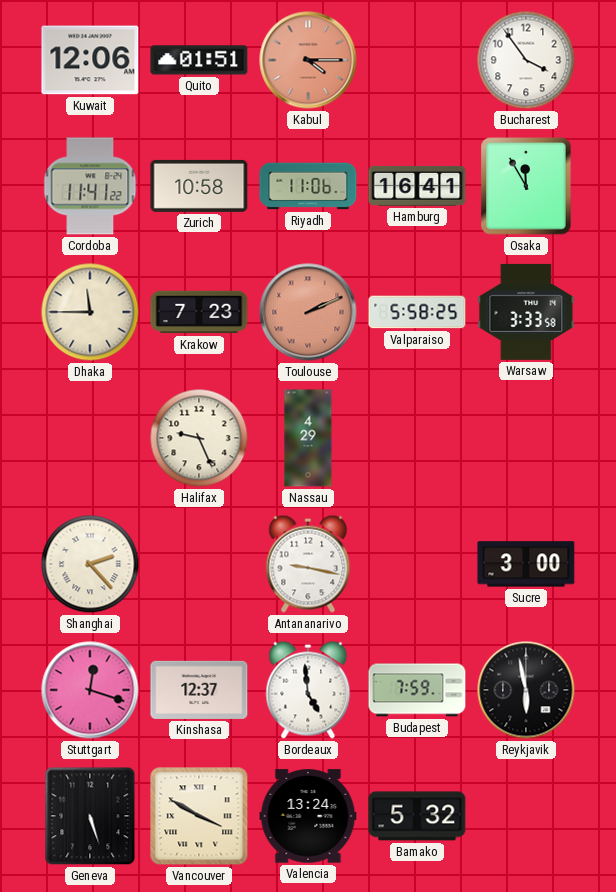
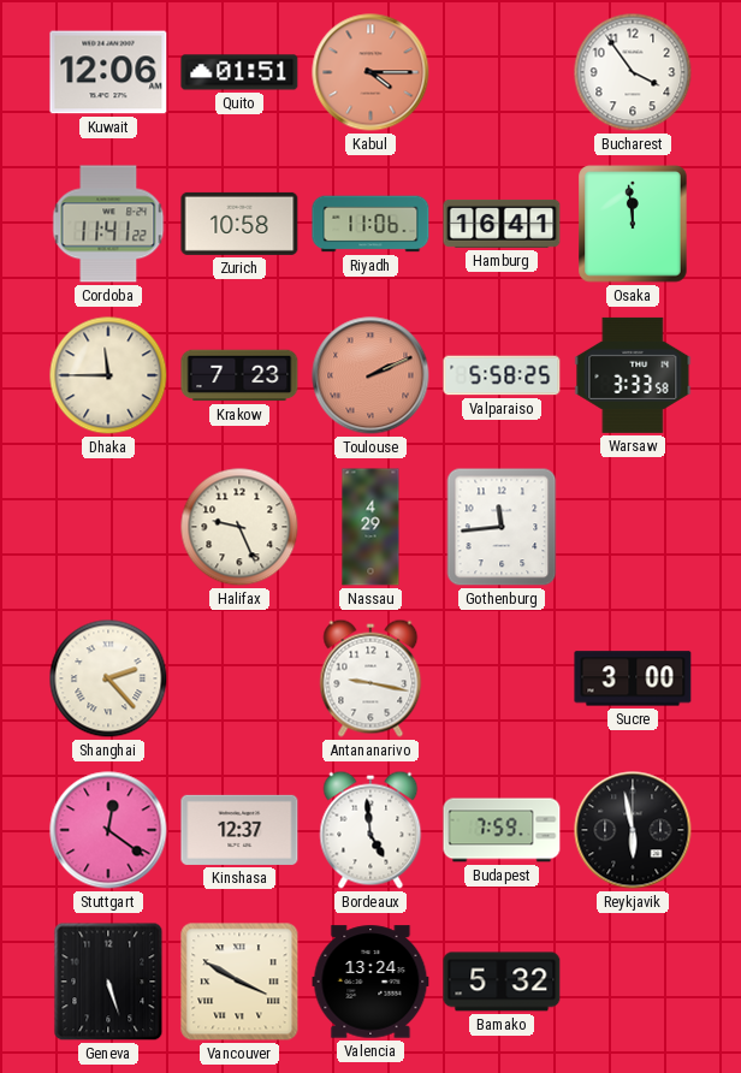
Osaka: 11:55 -> 11:59
Gothenburg: none -> 11:44
Stuttgart: 12:18 -> 12:21
